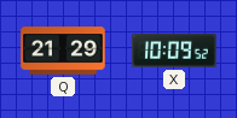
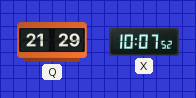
X: 10:09 -> 10:07
